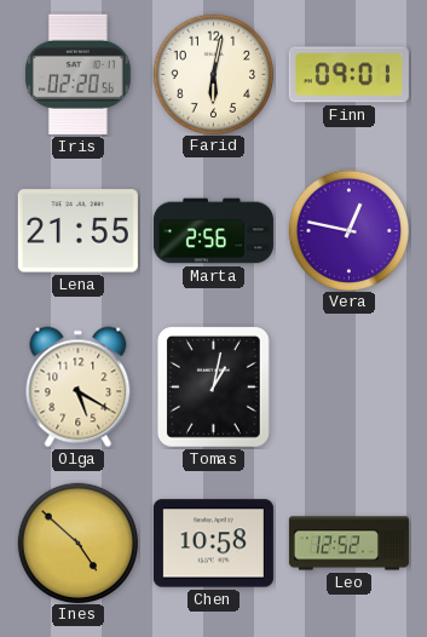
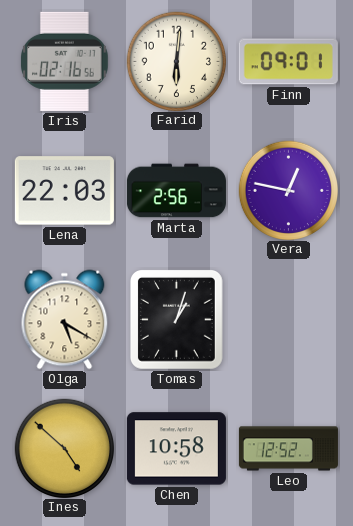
Iris: 02:20 -> 02:16
Farid: 6:02 -> 6:01
Lena: 21:55 -> 22:03
Tomas: 1:02 -> 1:03
